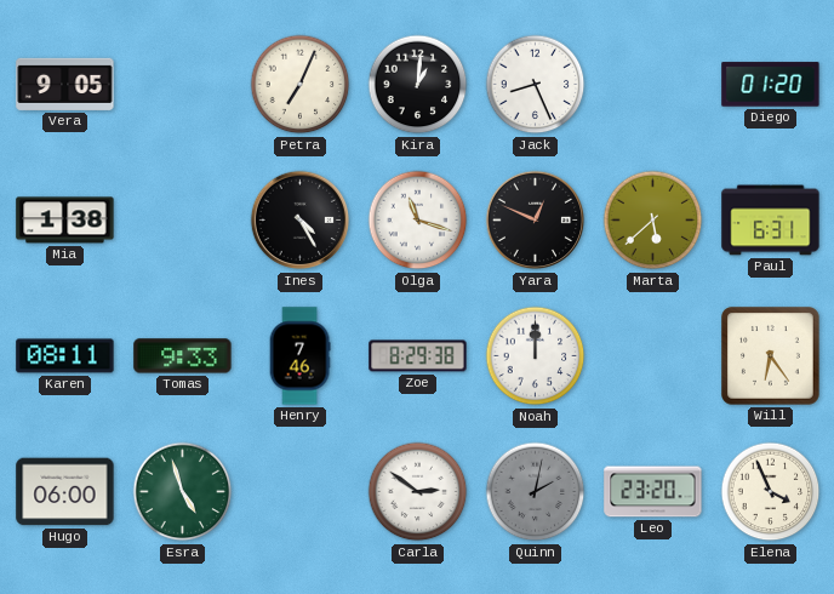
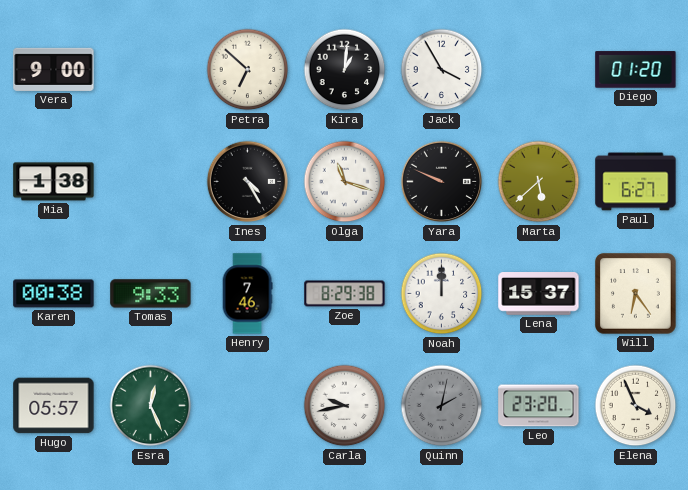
Vera: 9:05 -> 9:00
Petra: 7:04 -> 6:52
Jack: 8:26 -> 3:55
Yara: 12:49 -> 9:49
Paul: 6:31 -> 6:27
Karen: 08:11 -> 00:38
Lena: none -> 15:37
Hugo: 06:00 -> 05:57
Esra: 4:57 -> 12:26
Carla: 2:51 -> 9:43
